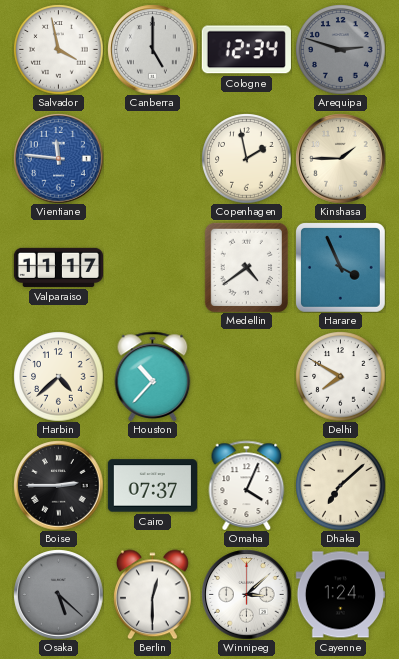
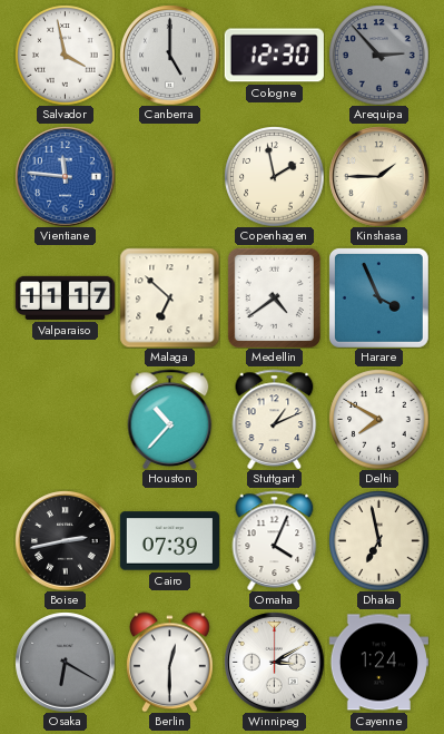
Cologne: 12:34 -> 12:30
Arequipa: 2:48 -> 2:53
Malaga: none -> 6:52
Harbin: 4:38 -> none
Stuttgart: none -> 1:11
Boise: 2:45 -> 2:43
Cairo: 07:37 -> 07:39
Dhaka: 7:08 -> 6:58
Osaka: 5:22 -> 6:20
Winnipeg: 3:08 -> 3:10
